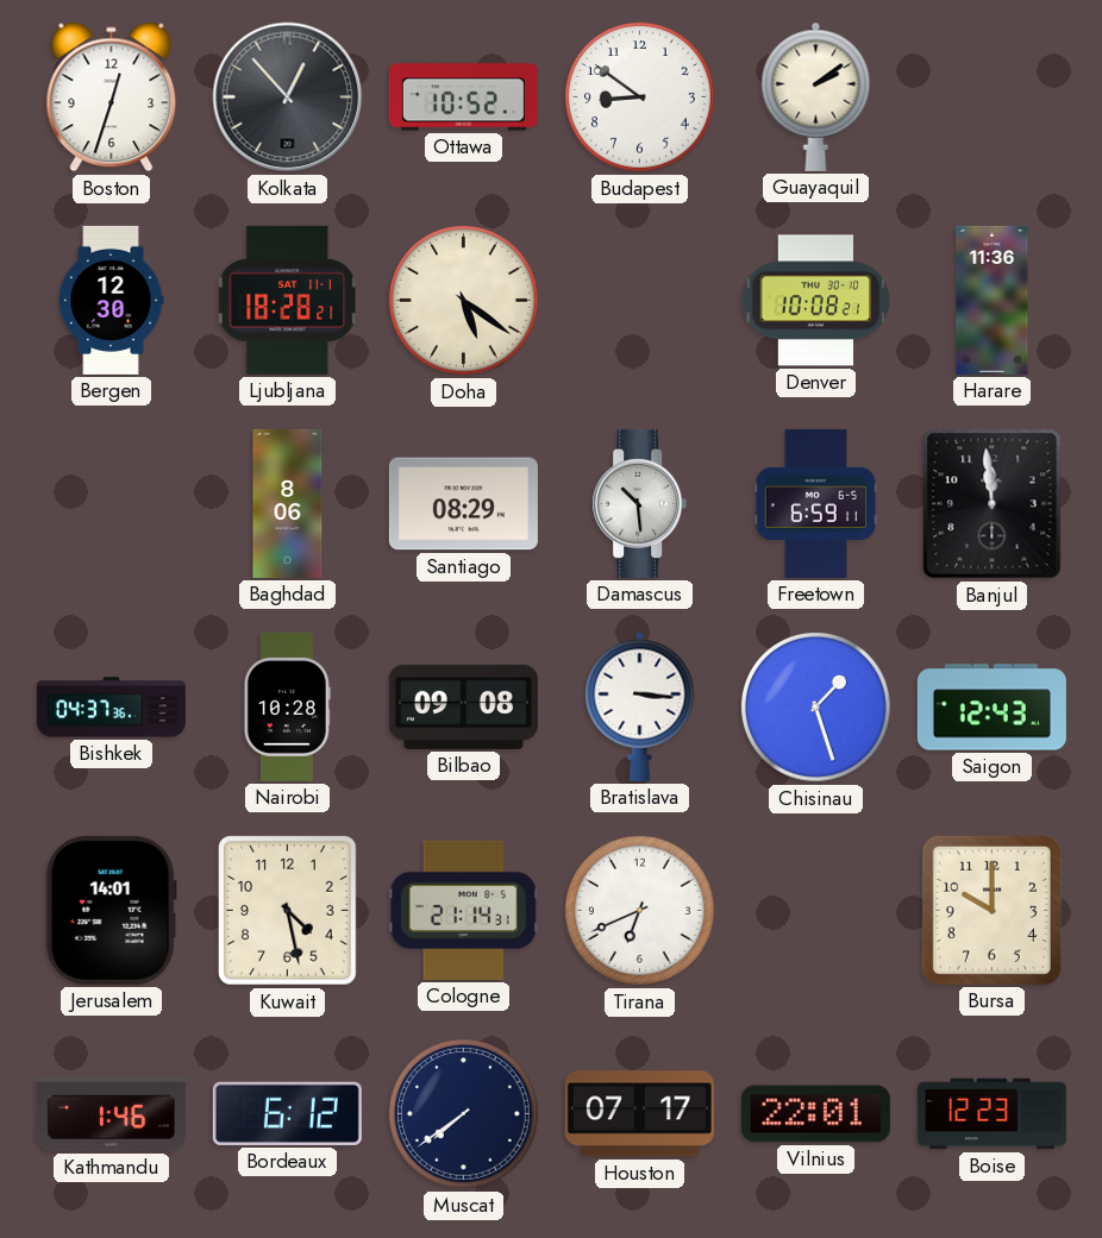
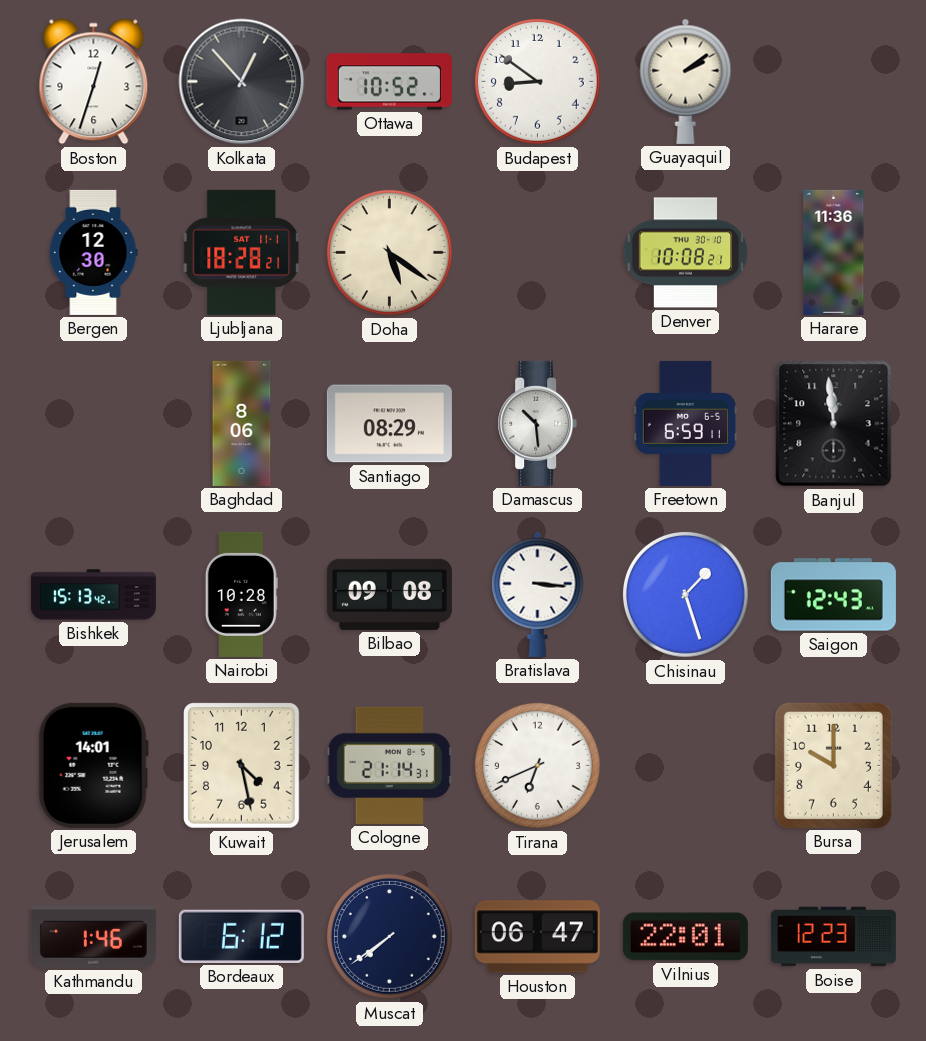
Bishkek: 04:37 -> 15:13
Houston: 07:17 -> 06:47
